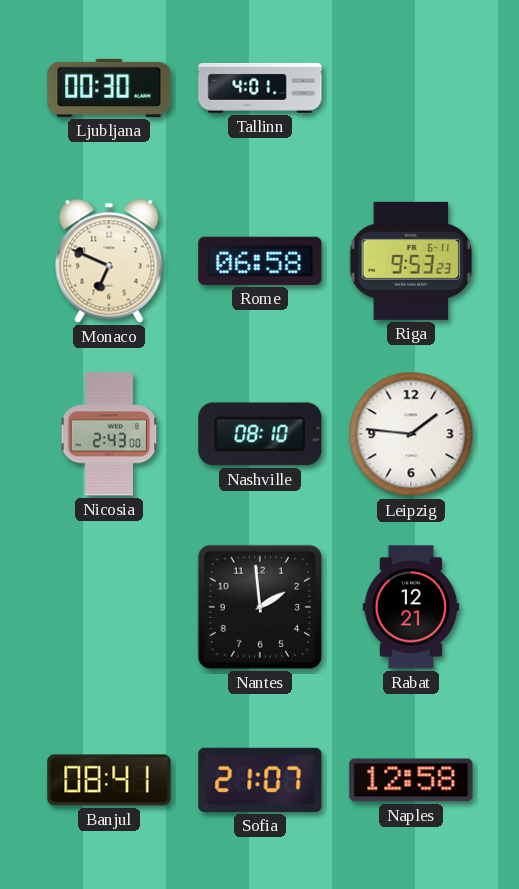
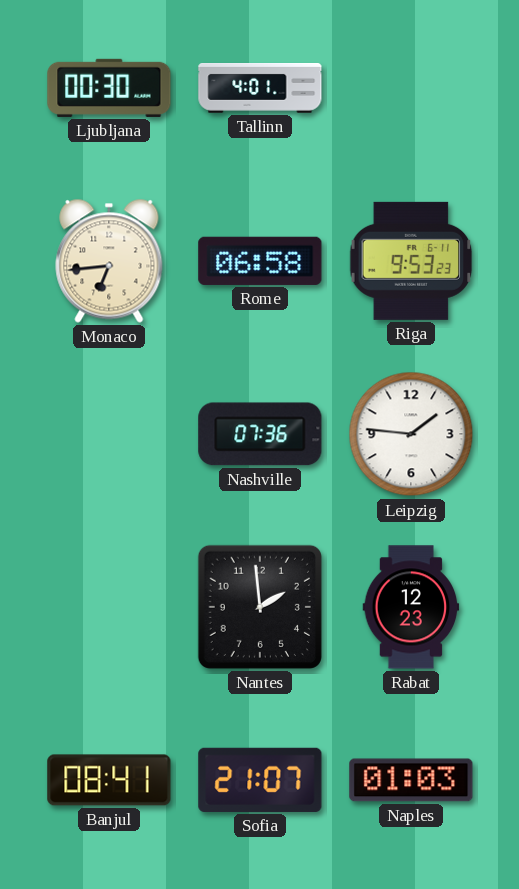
Monaco: 6:49 -> 6:44
Nicosia: 2:43 -> none
Nashville: 08:10 -> 07:36
Rabat: 12:21 -> 12:23
Naples: 12:58 -> 01:03
